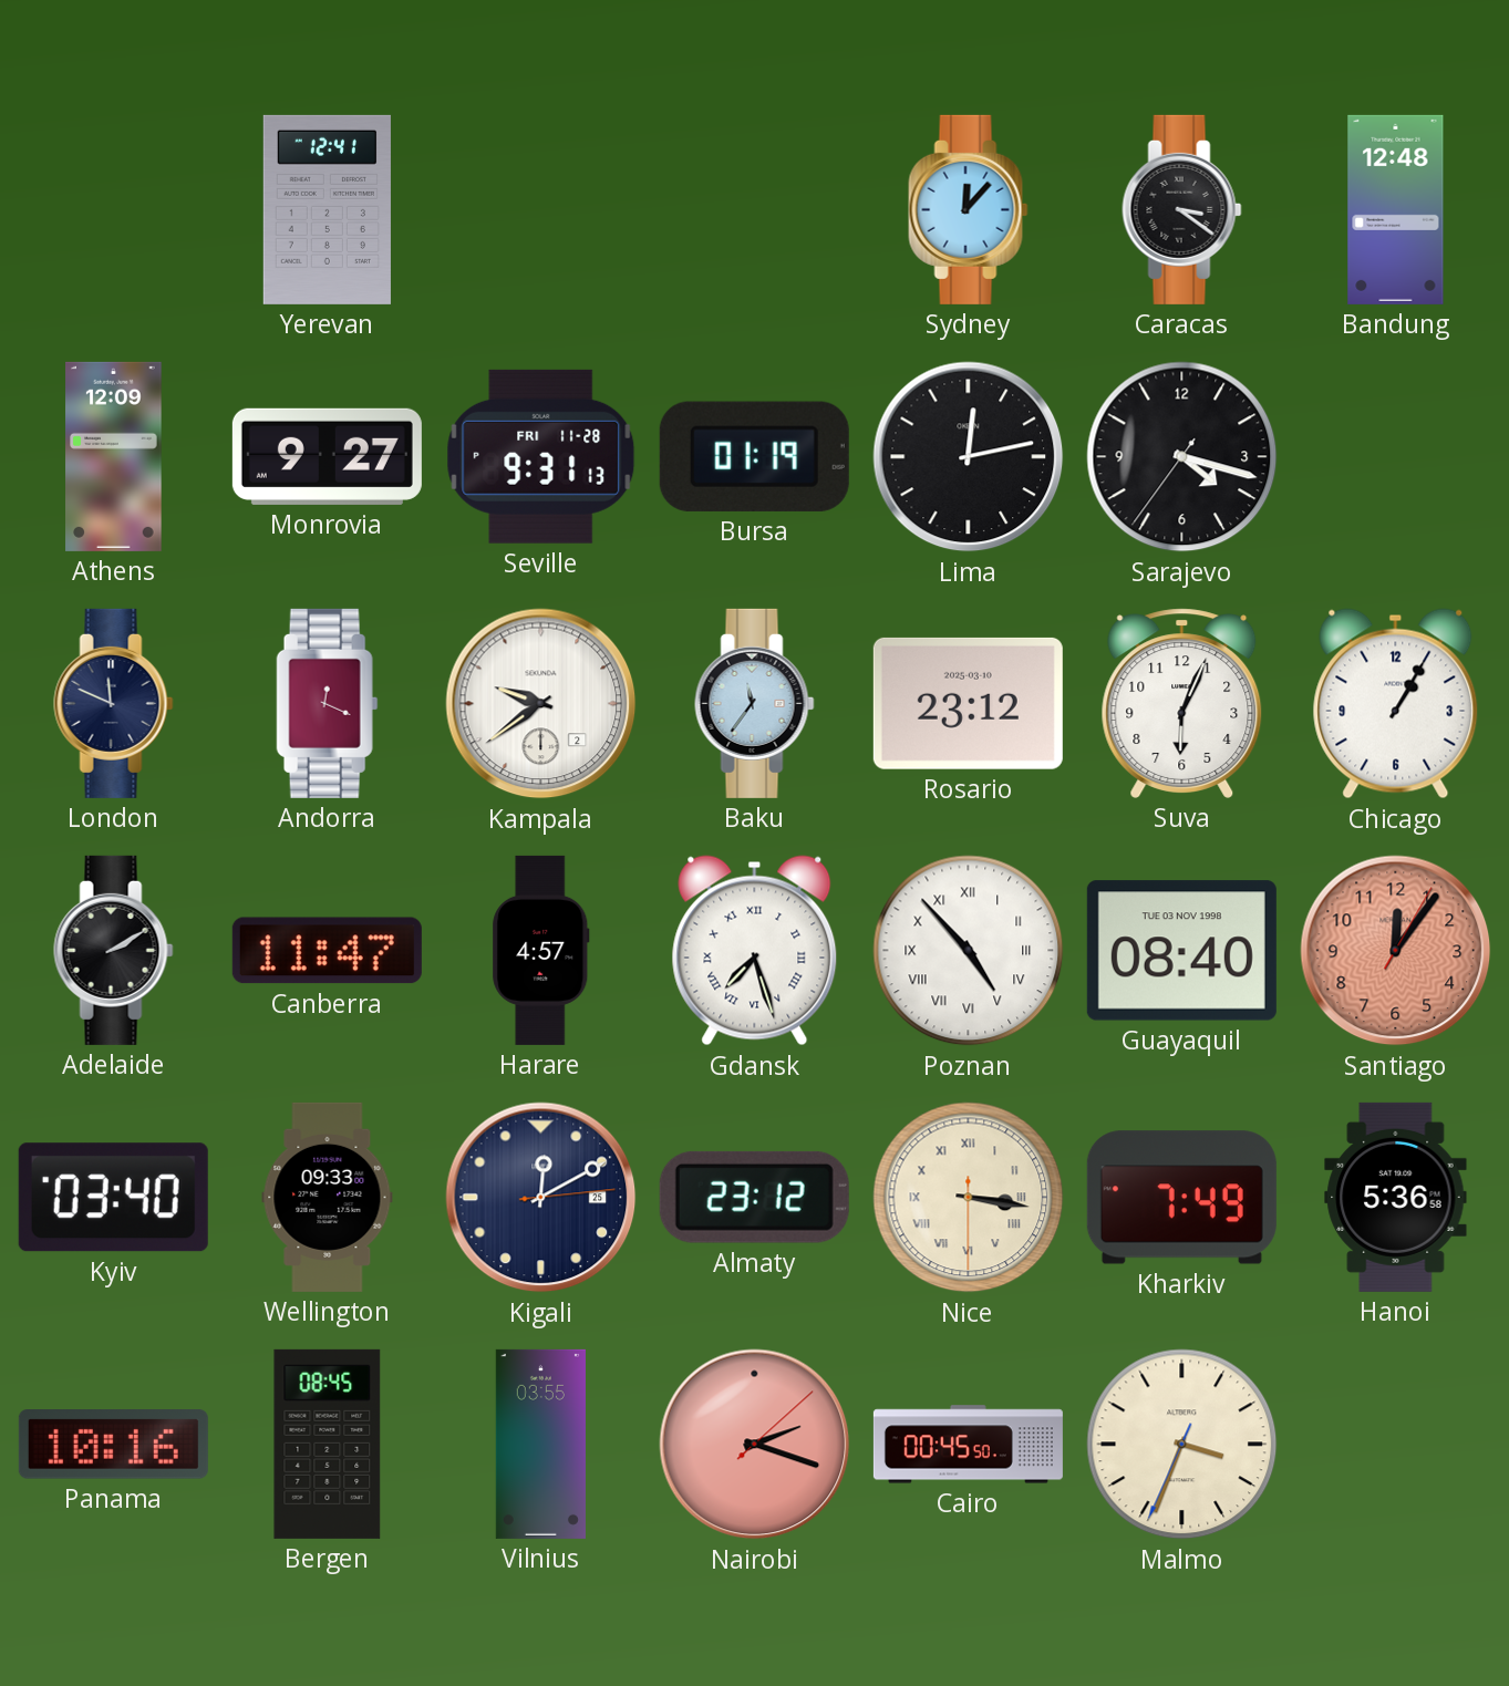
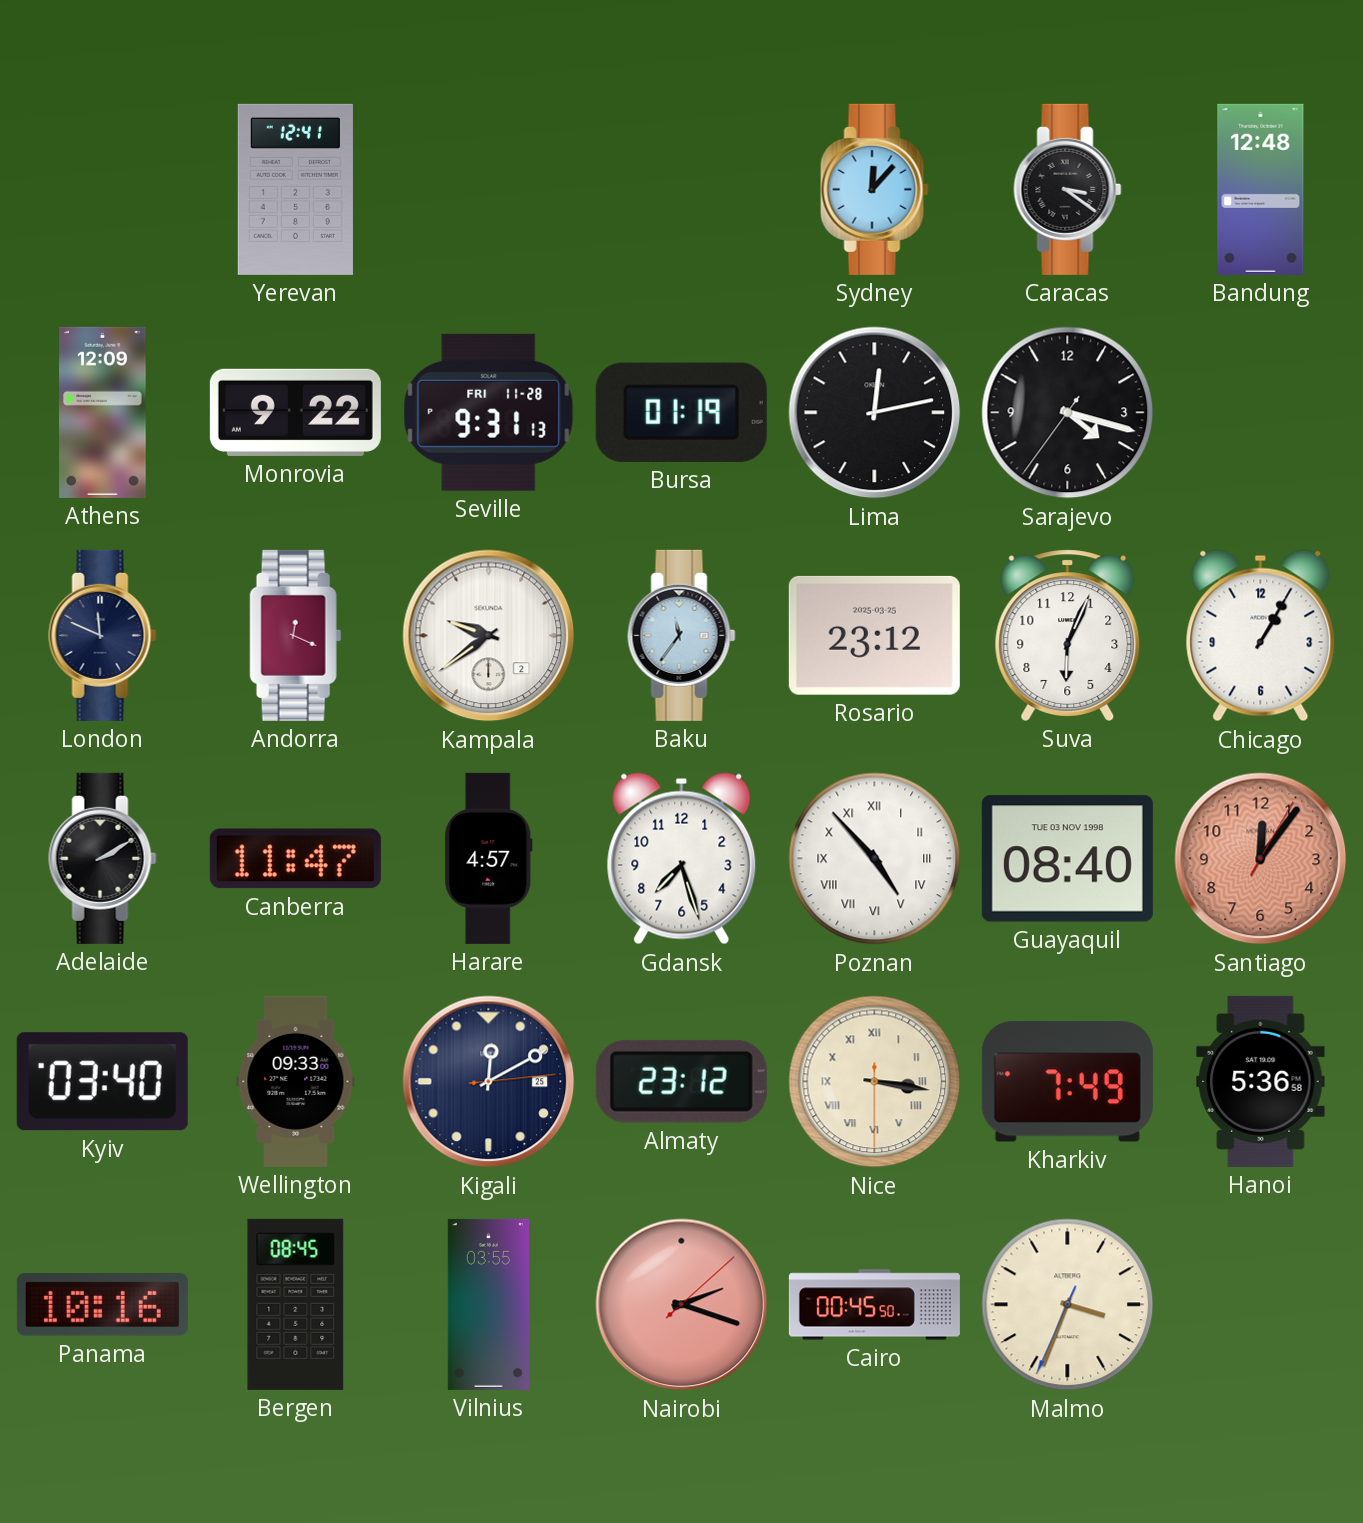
Monrovia: 9:27 -> 9:22
Rosario date: 2025-03-10 -> 2025-03-25
Gdansk numerals: Roman -> Arabic
